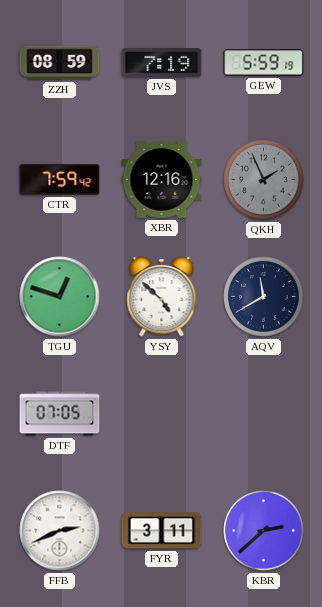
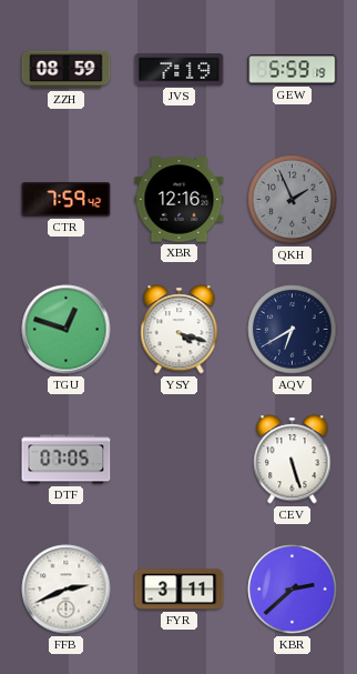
YSY: 4:52 -> 4:18
AQV: 11:40 -> 6:40
CEV: none -> 5:27
